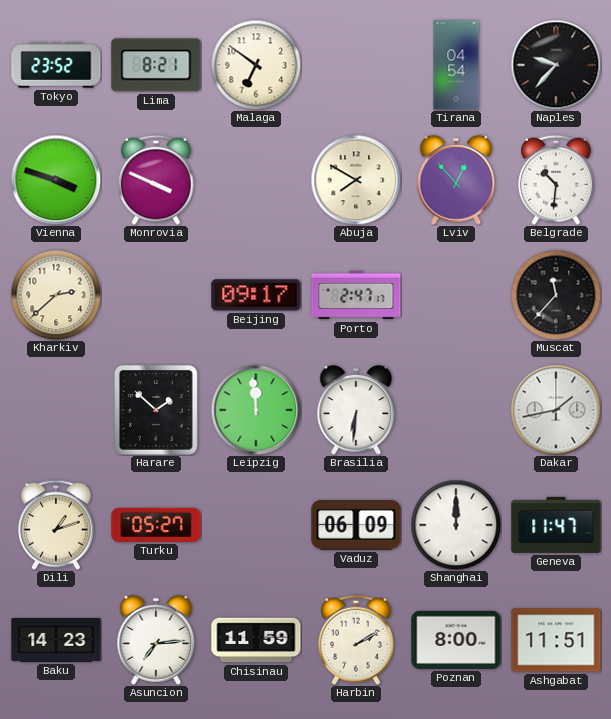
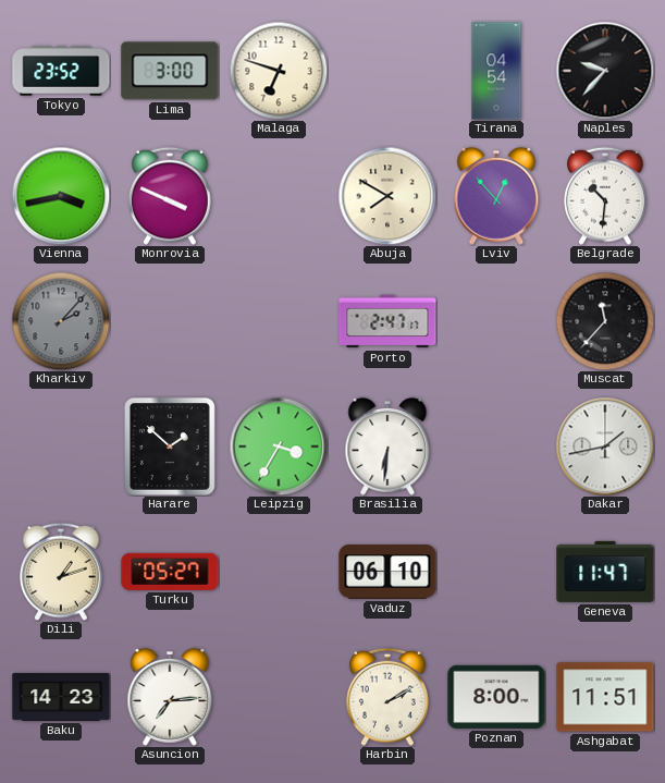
Lima: 8:21 -> 3:00
Malaga: 6:51 -> 6:48
Vienna: 3:48 -> 3:43
Kharkiv: 2:38 -> 2:07
Kharkiv dial: cream -> grey
Beijing: 09:17 -> none
Leipzig: 11:59 -> 3:35
Vaduz: 06:09 -> 06:10
Shanghai: 12:00 -> none
Chisinau: 11:59 -> none
